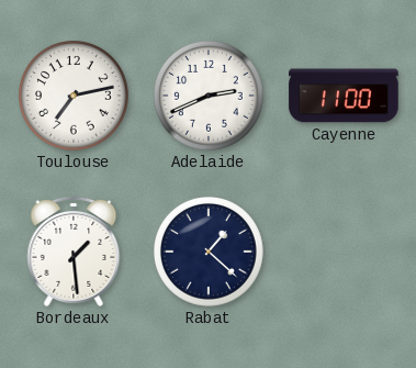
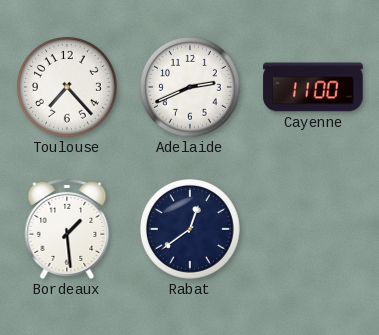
Toulouse: 7:13 -> 7:23
Rabat: 1:22 -> 12:39
